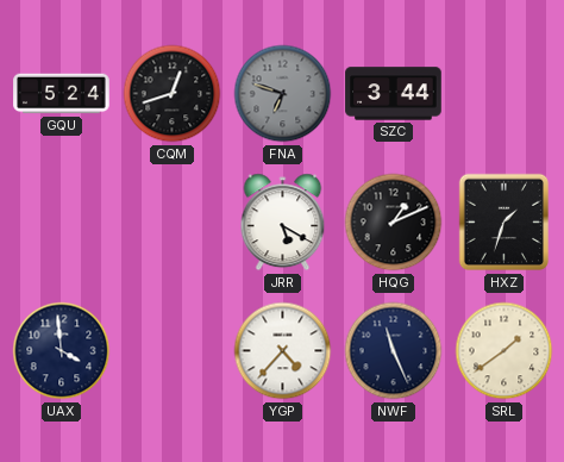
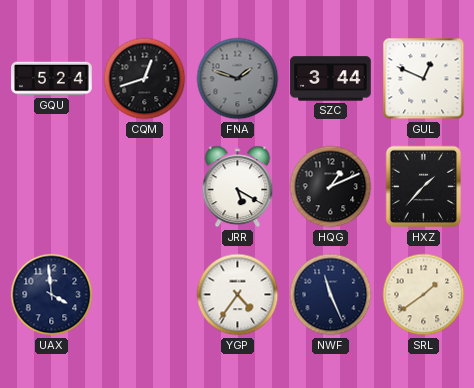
FNA: 6:48 -> 1:48
GUL: none -> 12:49
HXZ: 1:33 -> 1:37
YGP: 4:37 -> 4:36
